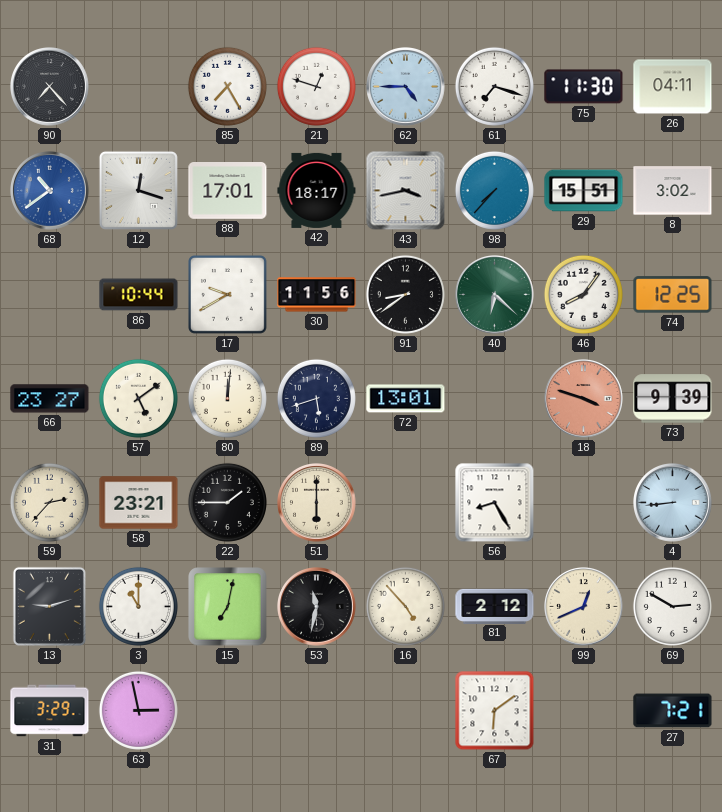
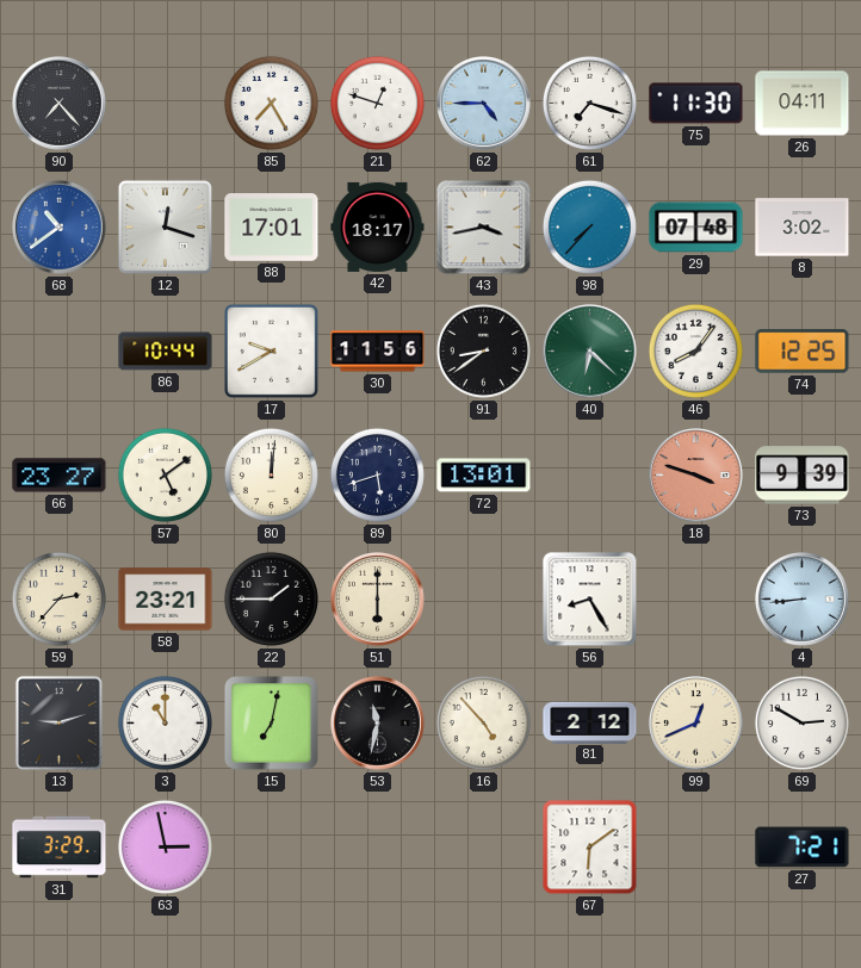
29: 15:51 -> 07:48
